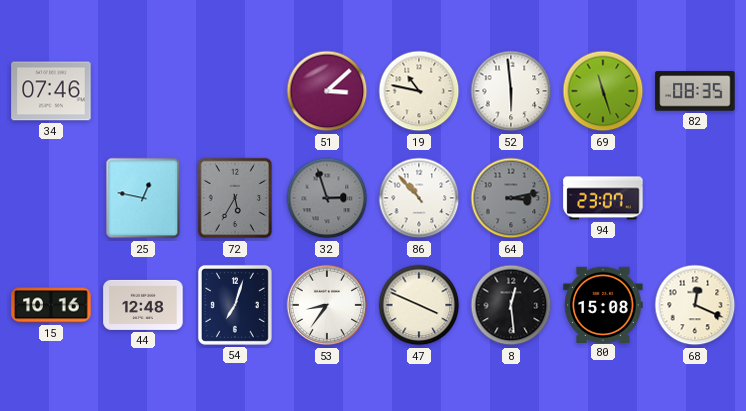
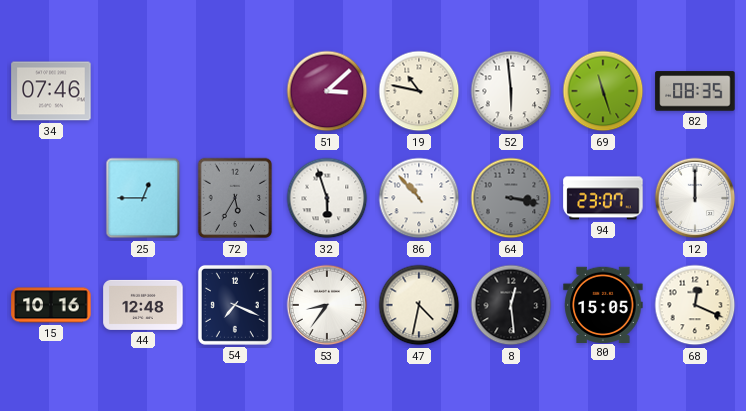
25: 12:47 -> 12:45
32: 2:57 -> 5:57
32 dial: grey -> white
64: 3:13 -> 3:17
12: none -> 12:00
54: 7:03 -> 7:19
47: 3:49 -> 4:32
80: 15:08 -> 15:05
